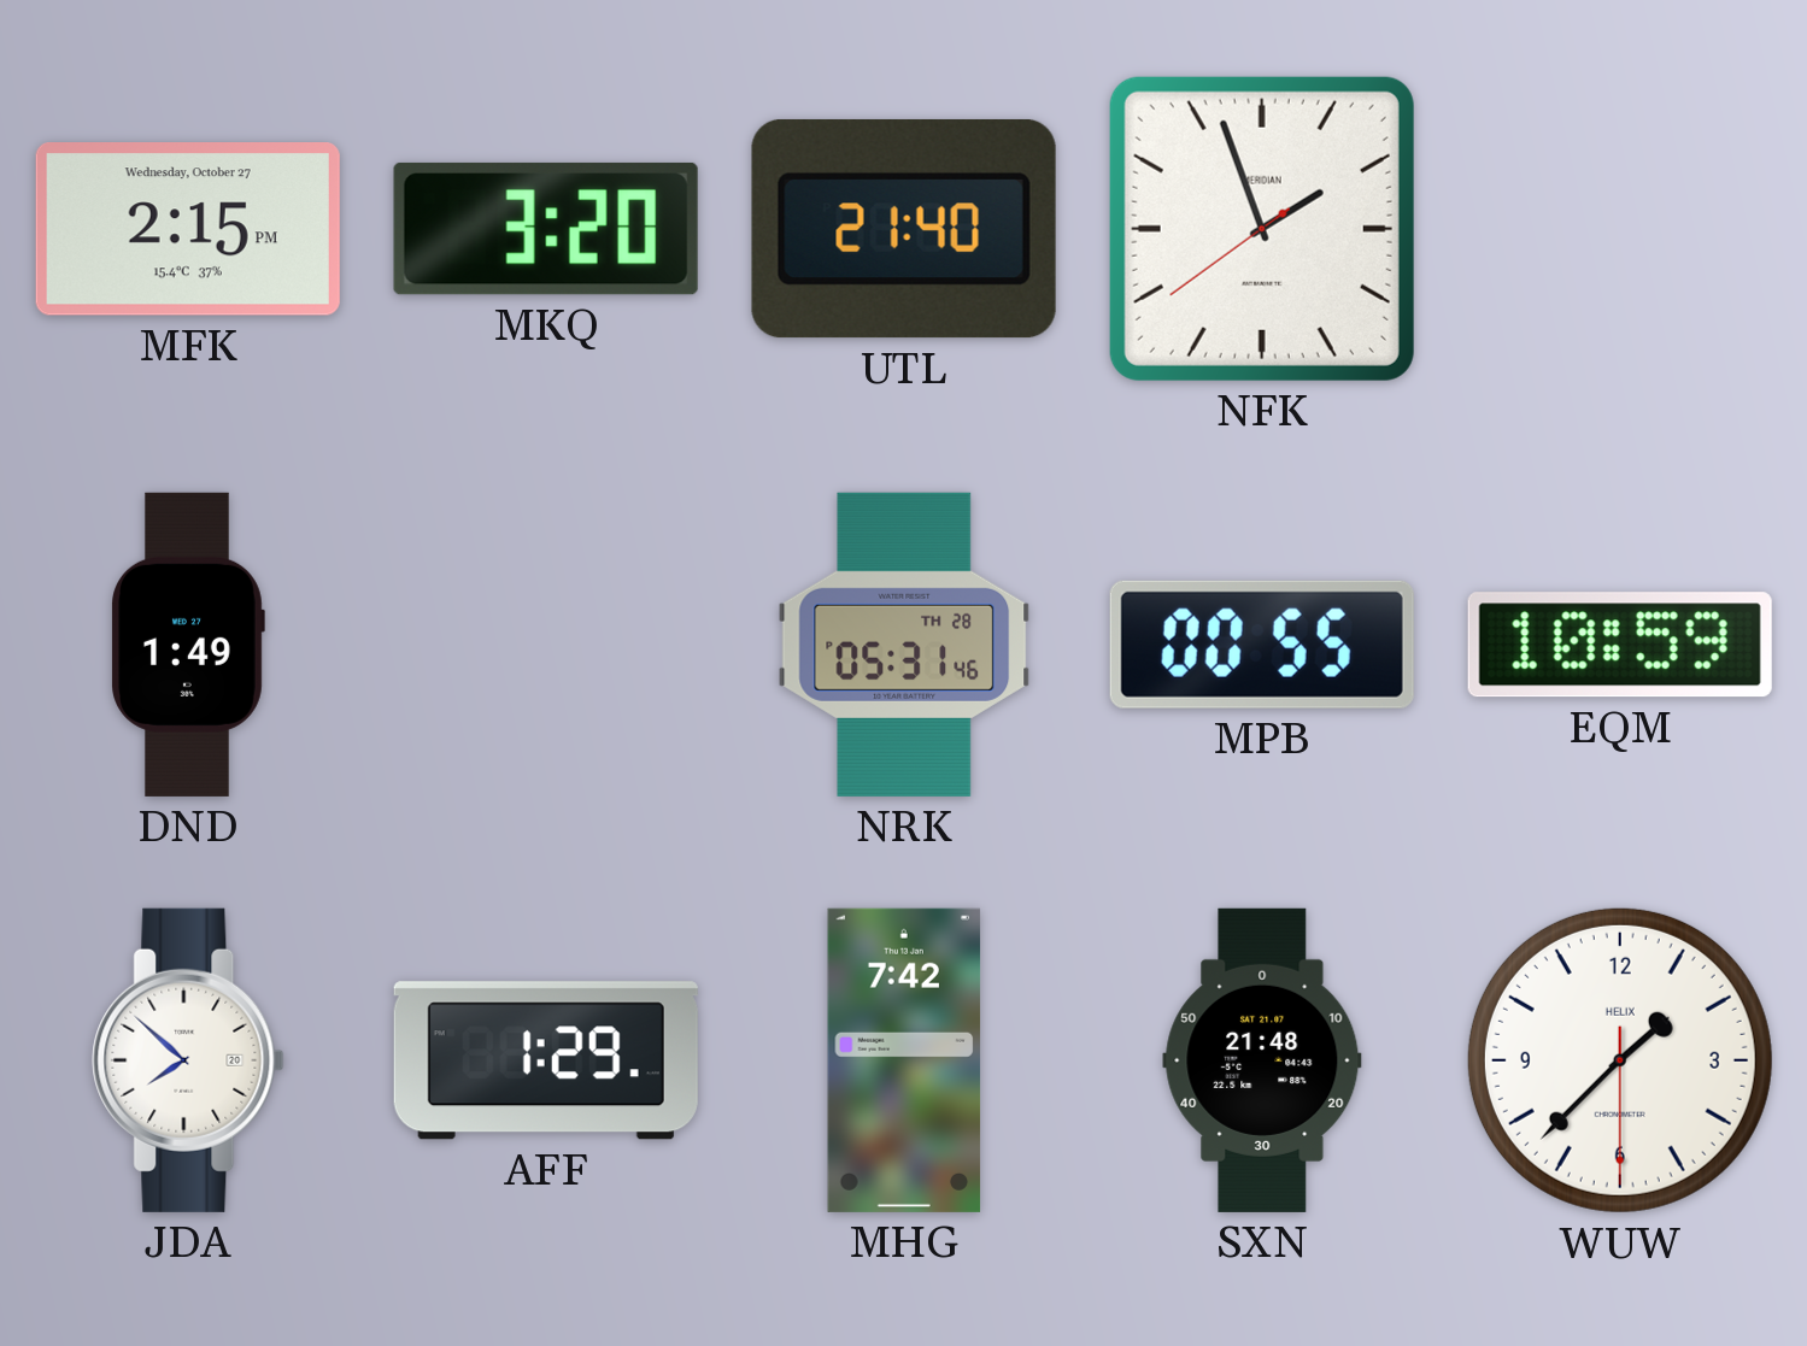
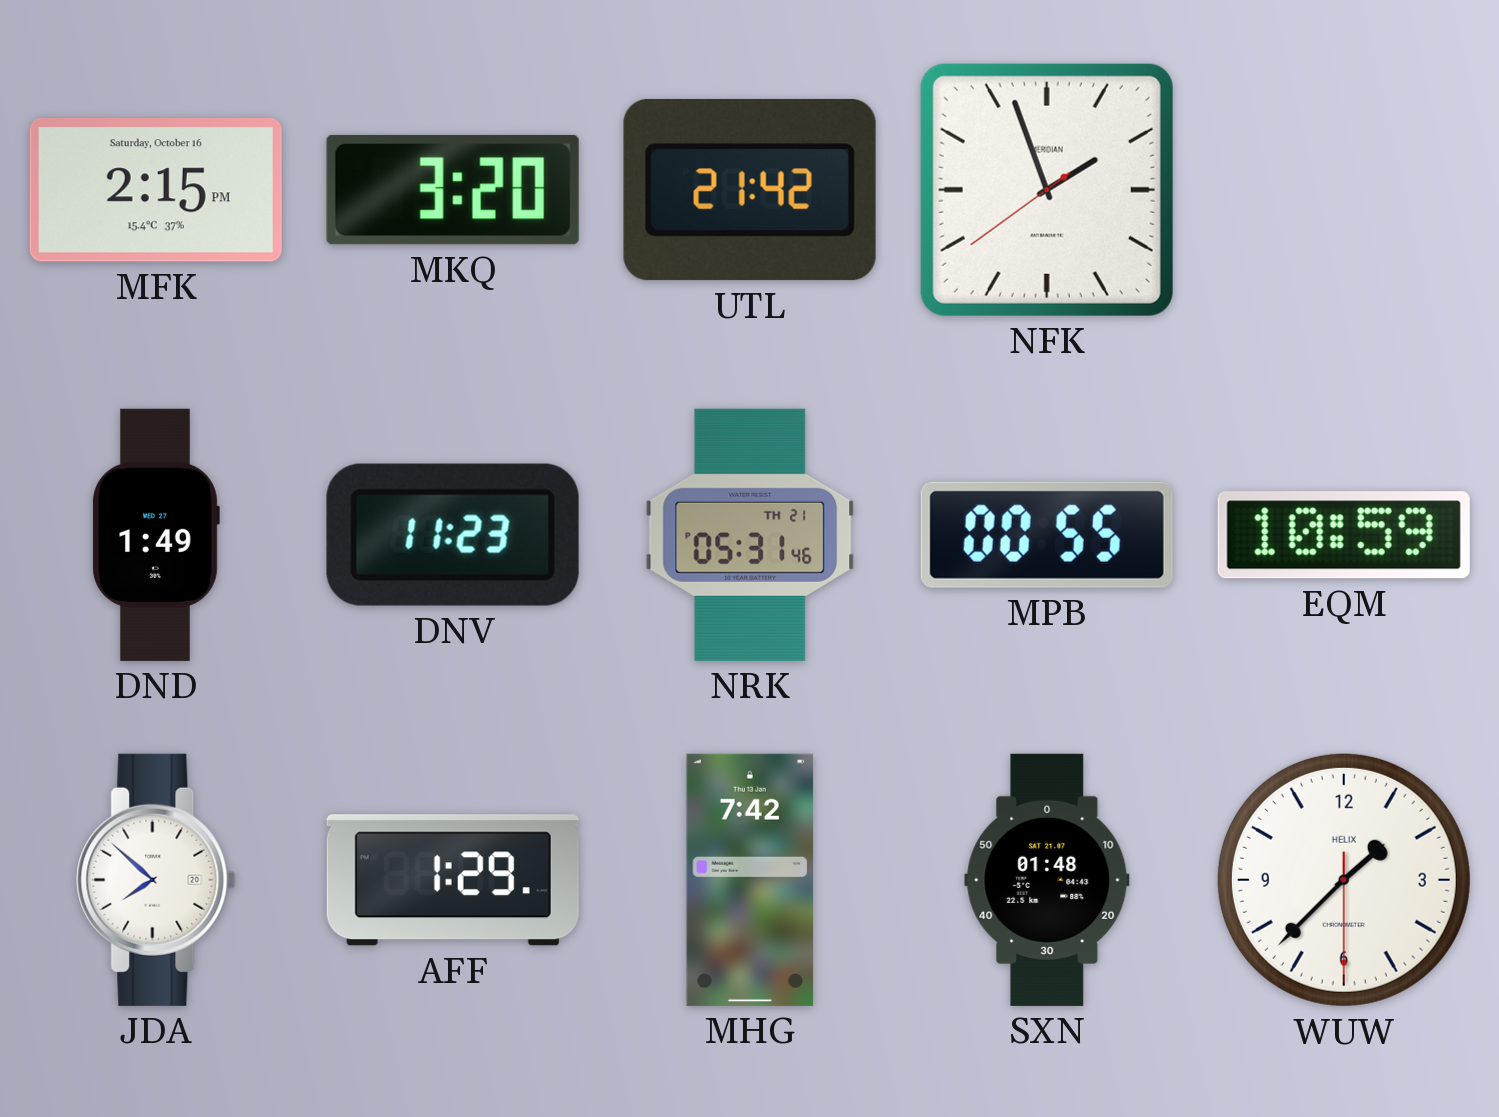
MFK date: Wednesday, October 27 -> Saturday, October 16
UTL: 21:40 -> 21:42
DNV: none -> 11:23
NRK date: TH 28 -> TH 21
SXN: 21:48 -> 01:48
